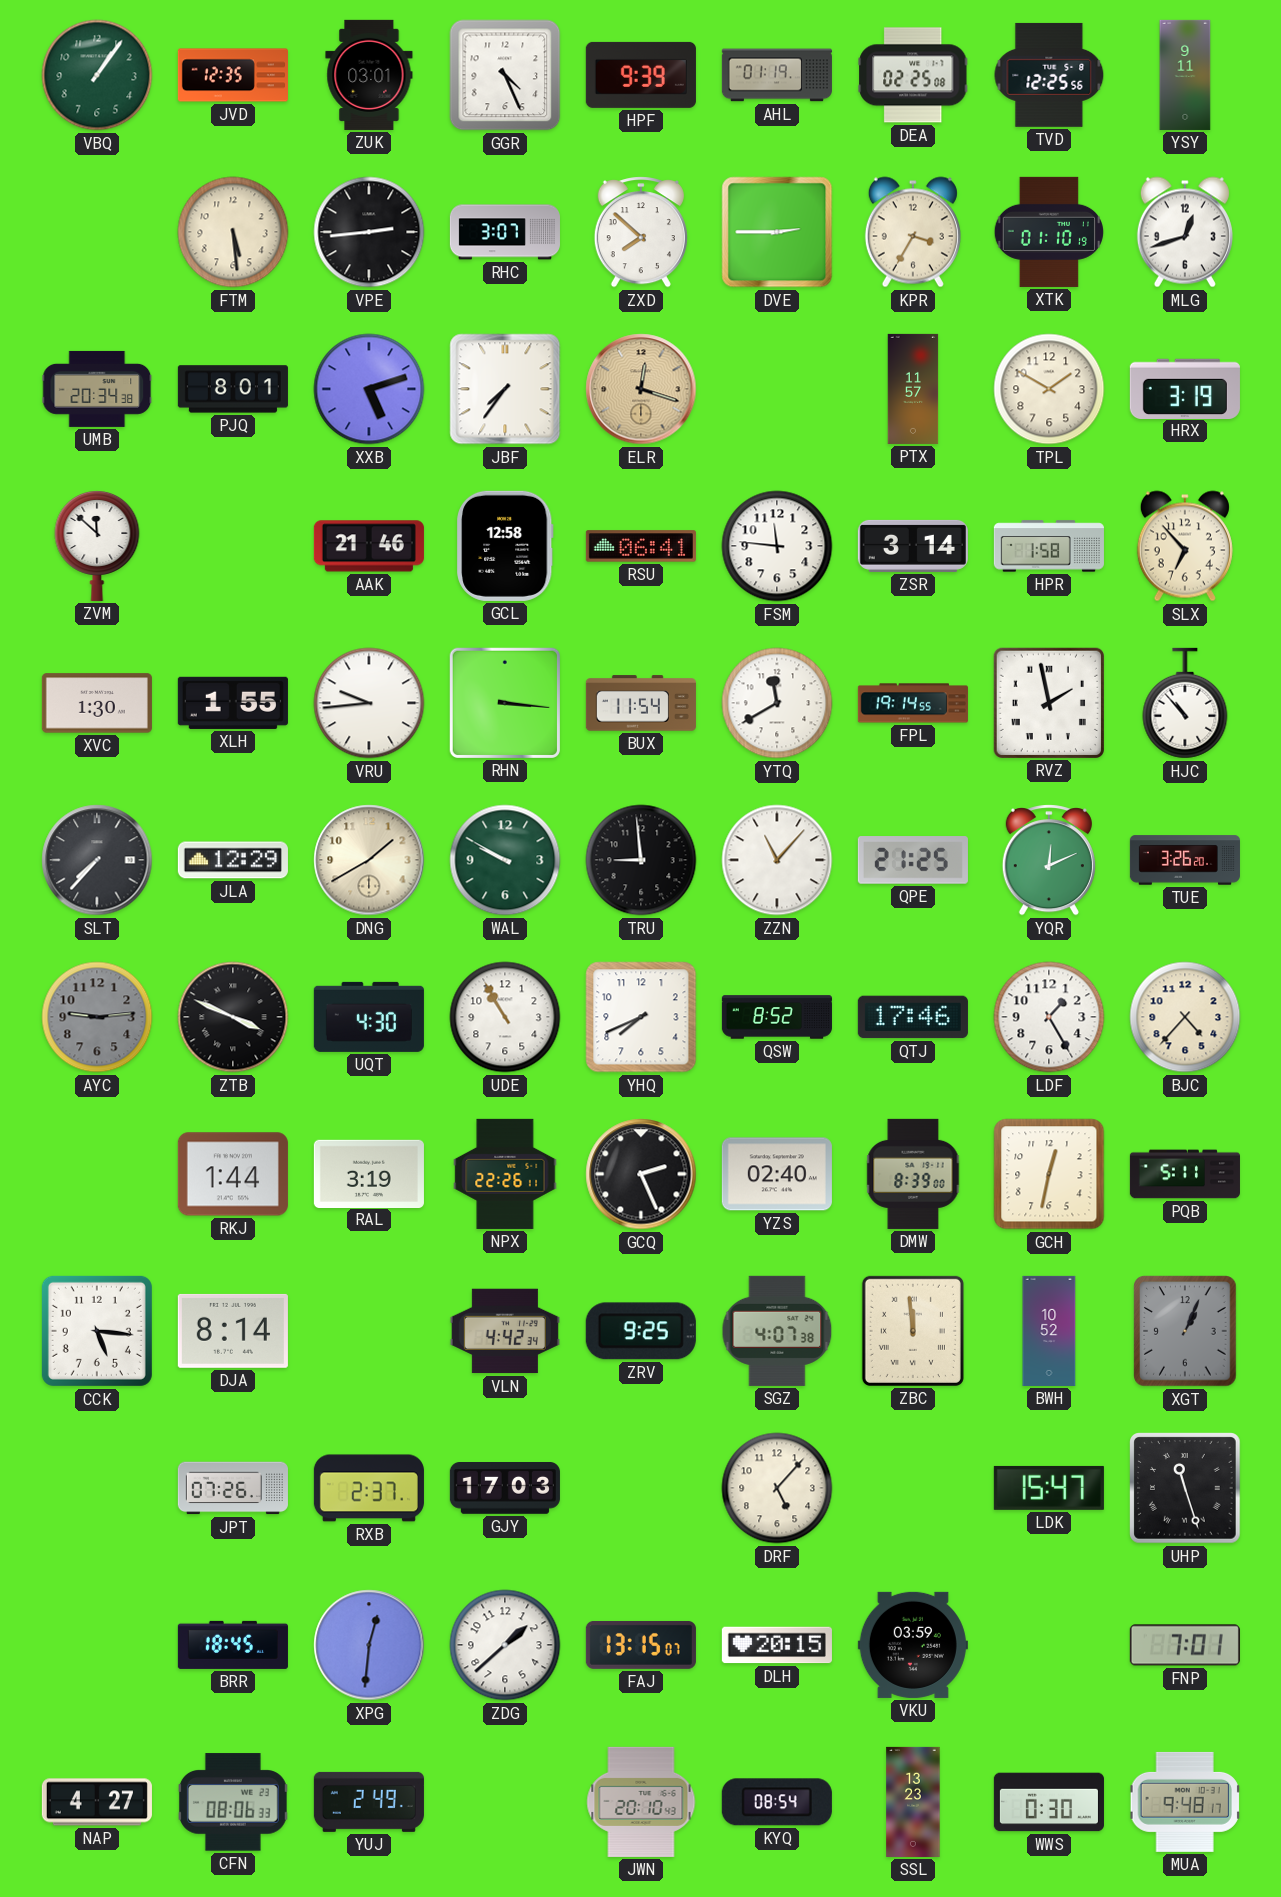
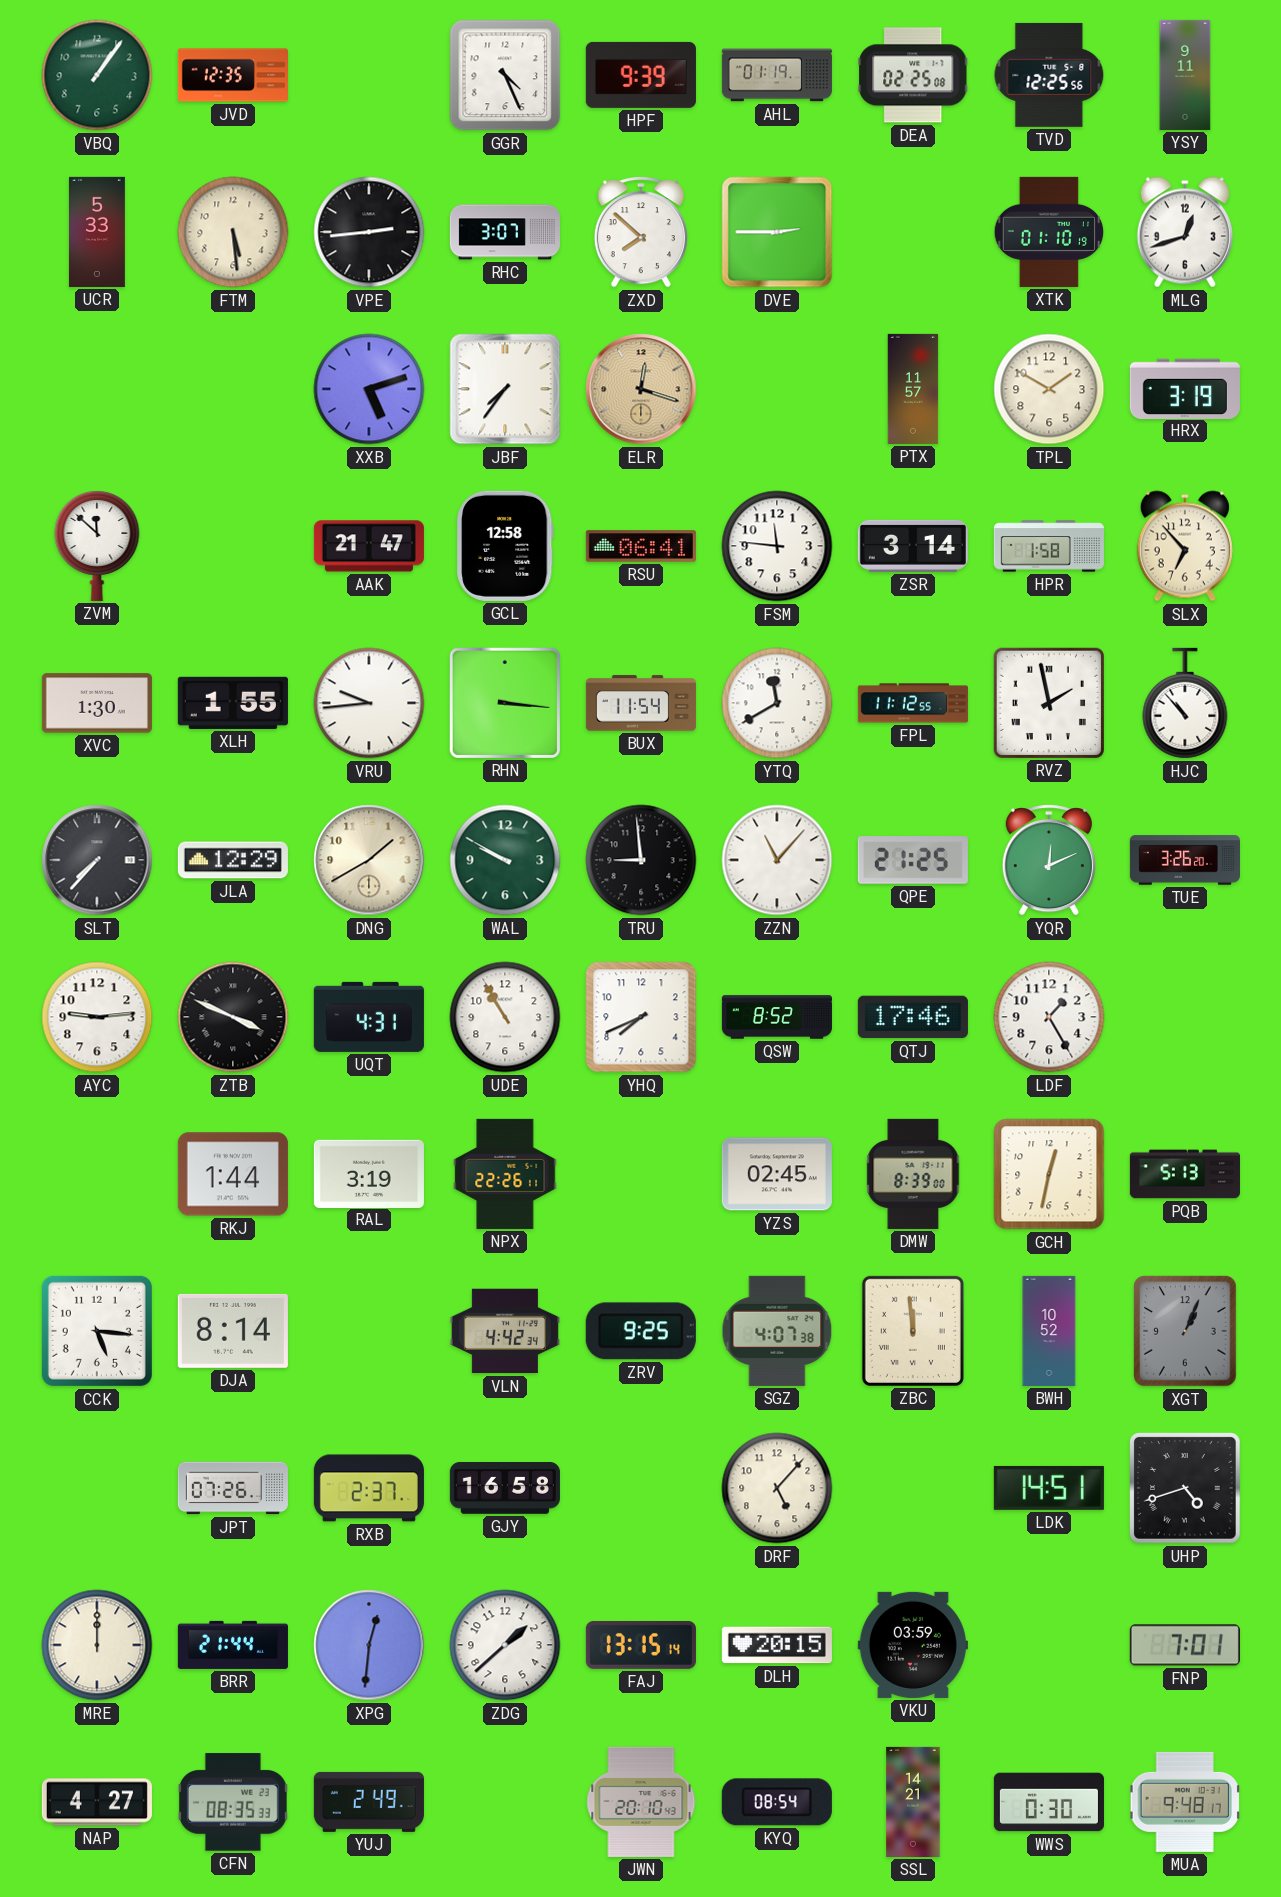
ZUK: 03:01 -> none
UCR: none -> 5:33
KPR: 3:35 -> none
UMB: 20:34 -> none
PJQ: 8:01 -> none
AAK: 21:46 -> 21:47
FPL: 19:14 -> 11:12
AYC dial: grey -> white
UQT: 4:30 -> 4:31
BJC: 4:37 -> none
GCQ: 2:26 -> none
YZS: 02:40 -> 02:45
PQB: 5:11 -> 5:13
GJY: 17:03 -> 16:58
LDK: 15:47 -> 14:51
UHP: 11:27 -> 4:42
MRE: none -> 12:00
BRR: 18:45 -> 21:44
FAJ: 13:15:07 -> 13:15:14
CFN: 08:06 -> 08:35
SSL: 13:23 -> 14:21
